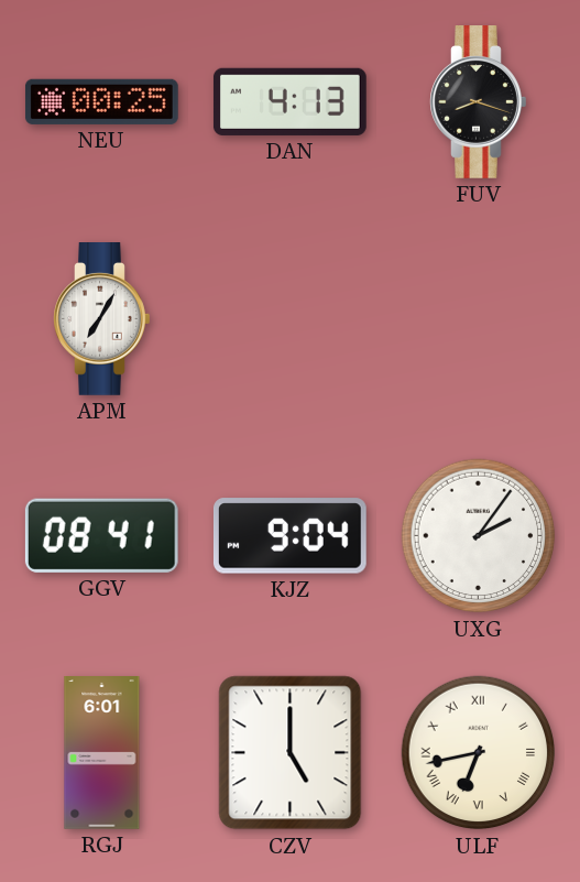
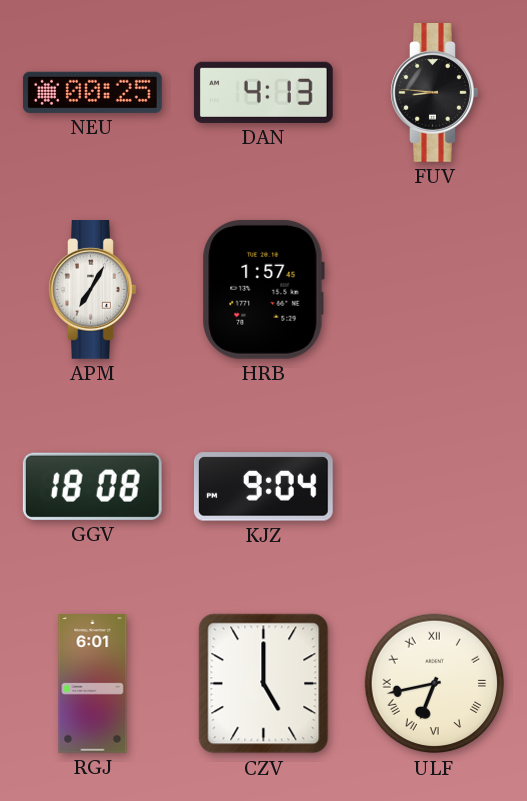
FUV: 8:18 -> 8:46
HRB: none -> 1:57
GGV: 08:41 -> 18:08
UXG: 2:06 -> none
